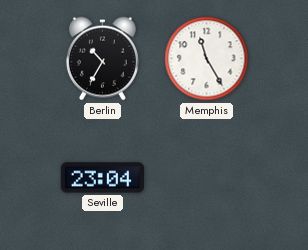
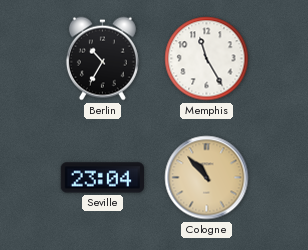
Cologne: none -> 10:53
